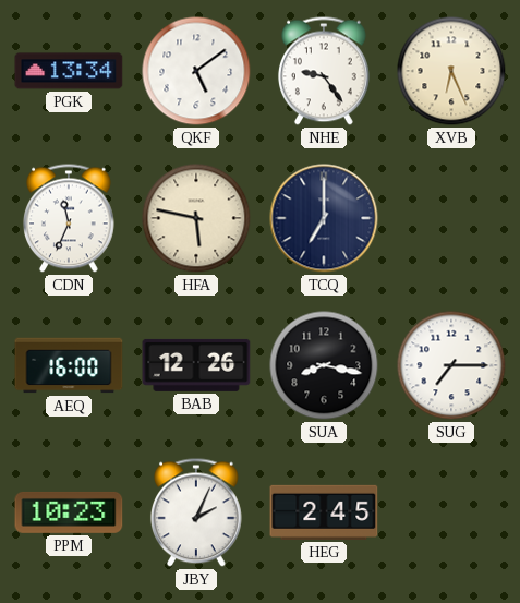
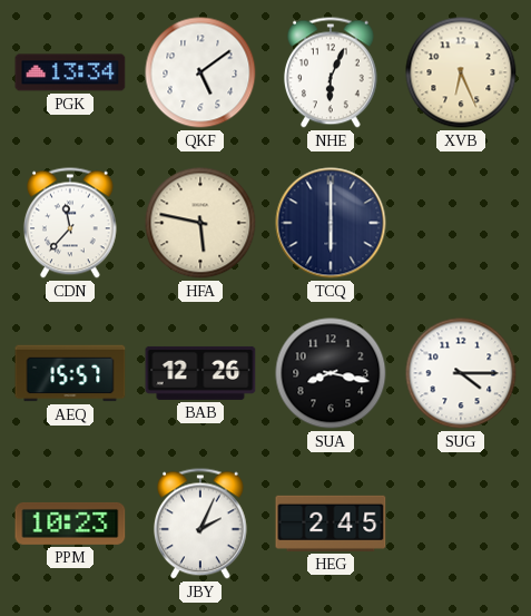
NHE: 9:24 -> 6:04
CDN: 11:34 -> 11:37
TCQ: 7:00 -> 6:00
AEQ: 16:00 -> 15:57
SUG: 7:15 -> 4:15
